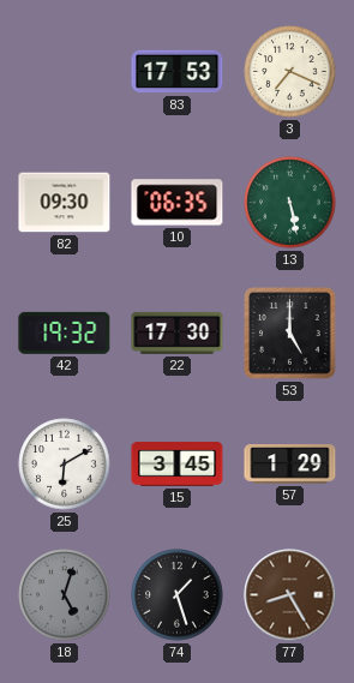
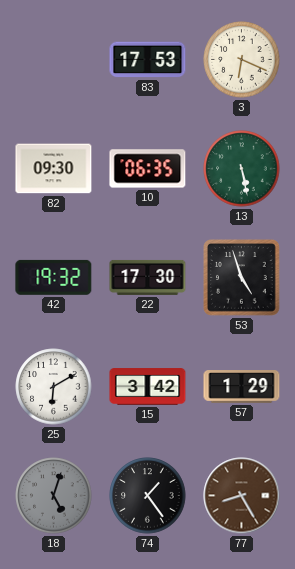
3: 7:19 -> 6:19
53: 5:00 -> 4:57
15: 3:45 -> 3:42
74: 1:27 -> 1:24
